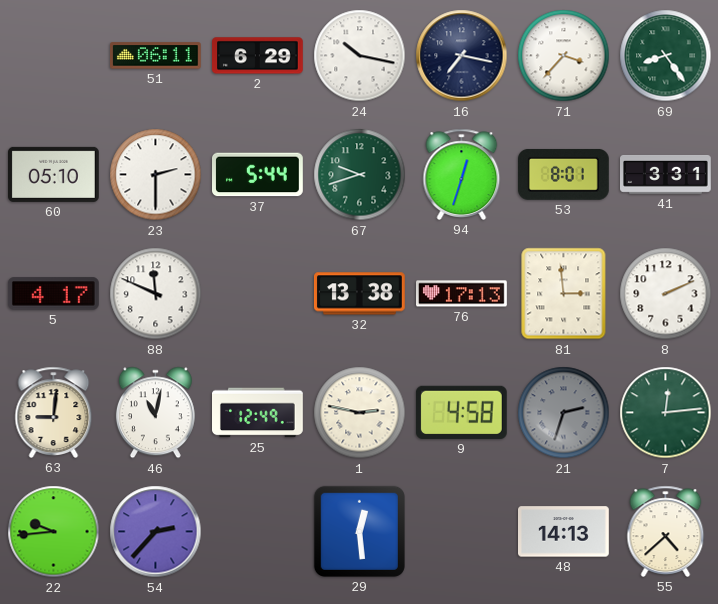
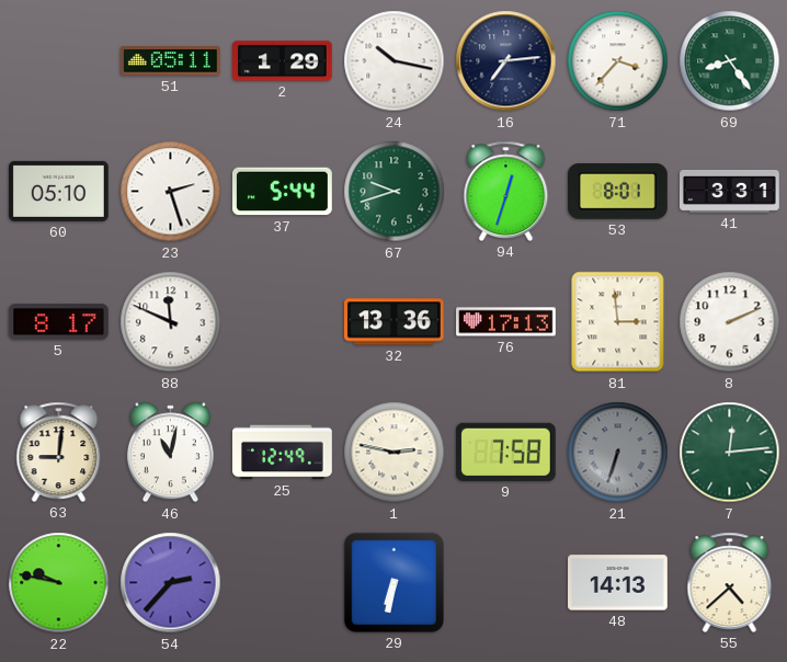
51: 06:11 -> 05:11
2: 6:29 -> 1:29
16: 7:17 -> 7:14
23: 2:30 -> 2:27
5: 4:17 -> 8:17
32: 13:38 -> 13:36
9: 4:58 -> 7:58
21: 2:33 -> 6:33
22: 9:44 -> 9:47
29: 12:29 -> 6:32
